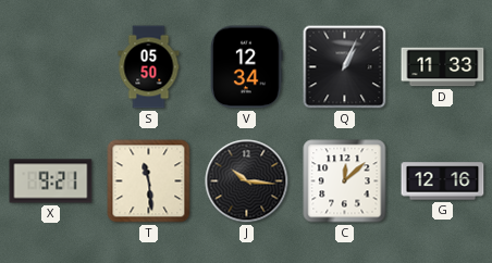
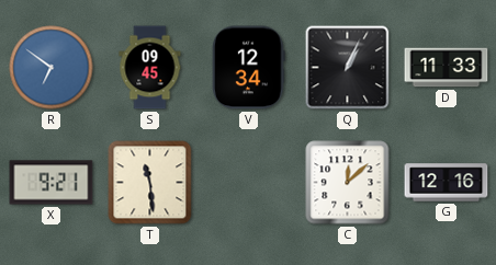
R: none -> 6:51
S: 05:50 -> 09:45
J: 10:16 -> none
